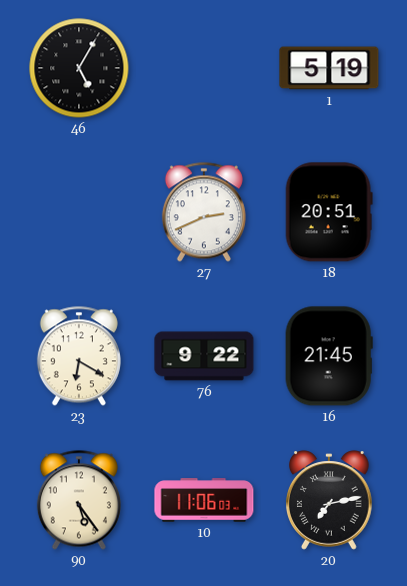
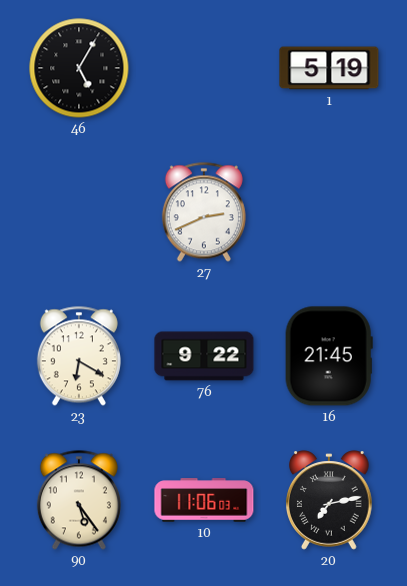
18: 20:51 -> none
